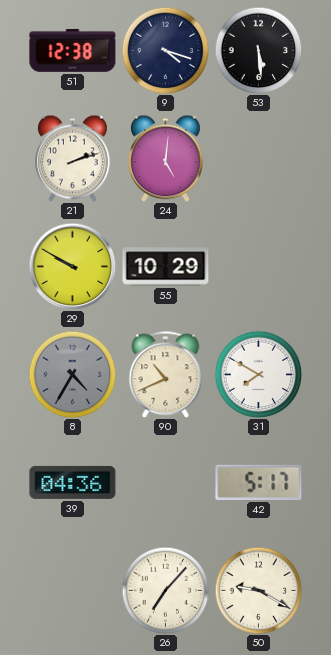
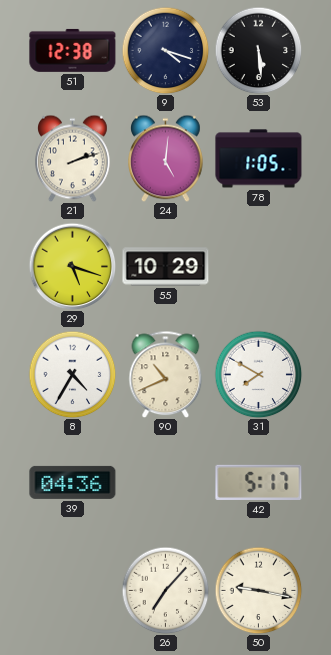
78: none -> 1:05
29: 9:50 -> 5:18
8 dial: grey -> white
50: 9:20 -> 9:17
